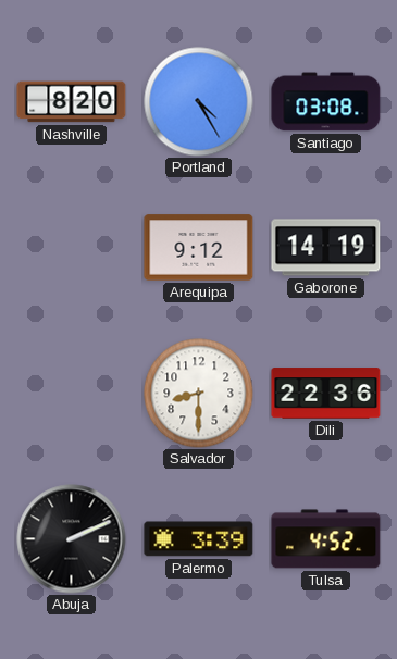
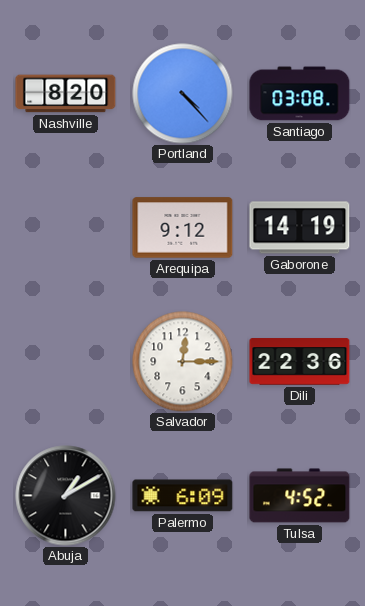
Portland: 4:25 -> 4:23
Salvador: 8:30 -> 12:15
Abuja: 2:11 -> 1:10
Palermo: 3:39 -> 6:09
